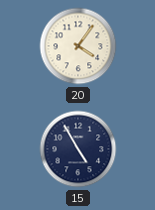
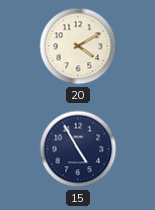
20: 4:06 -> 4:10
